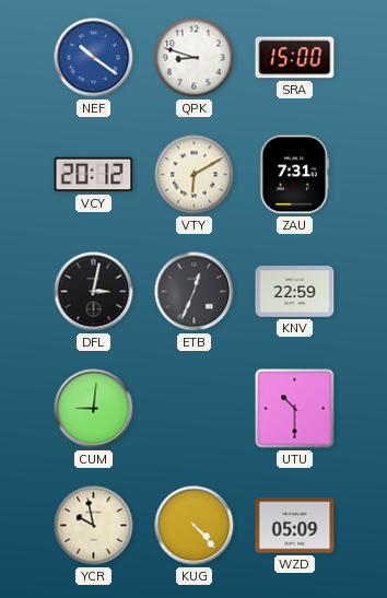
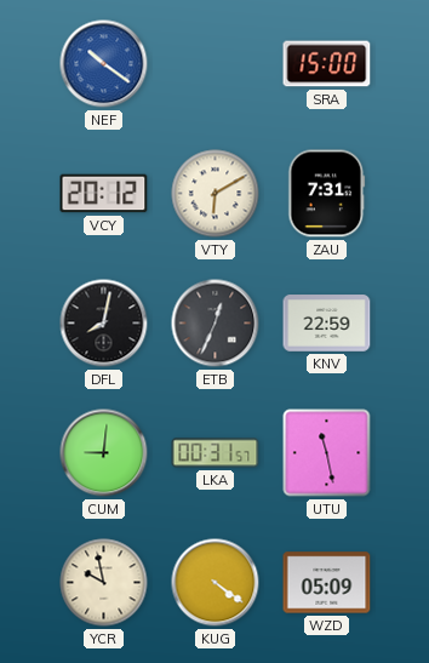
QPK: 8:48 -> none
DFL: 3:02 -> 8:02
LKA: none -> 00:31
UTU: 10:30 -> 11:28
KUG: 4:23 -> 4:21
